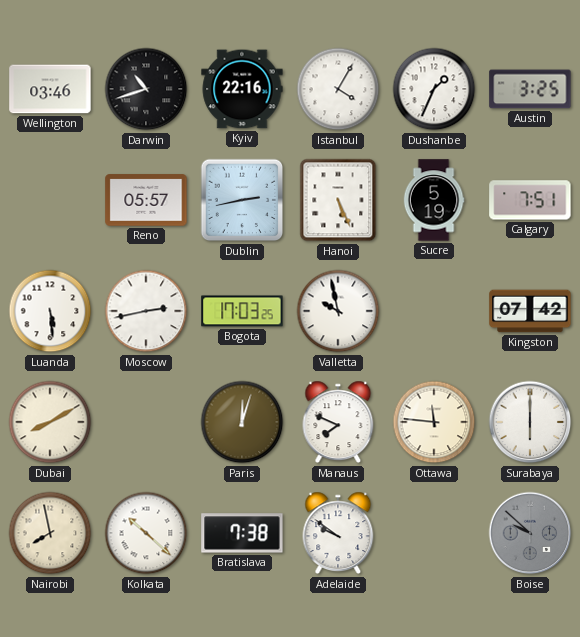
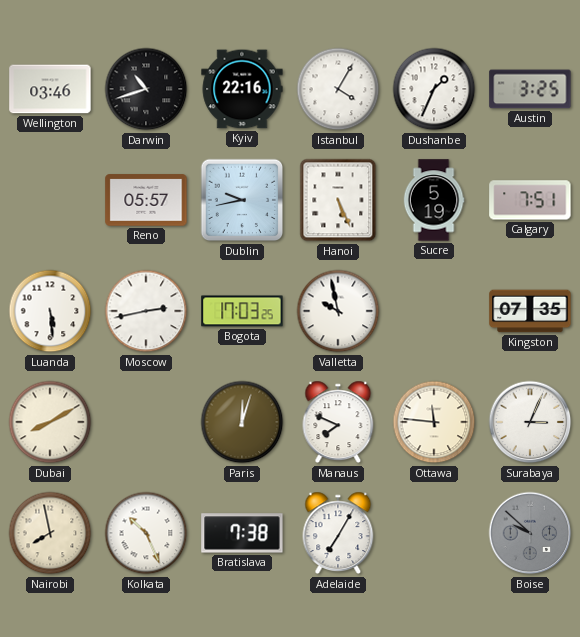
Dublin: 2:43 -> 9:43
Kingston: 07:42 -> 07:35
Surabaya: 6:00 -> 3:04
Kolkata: 10:22 -> 10:26
Adelaide: 9:51 -> 7:05
